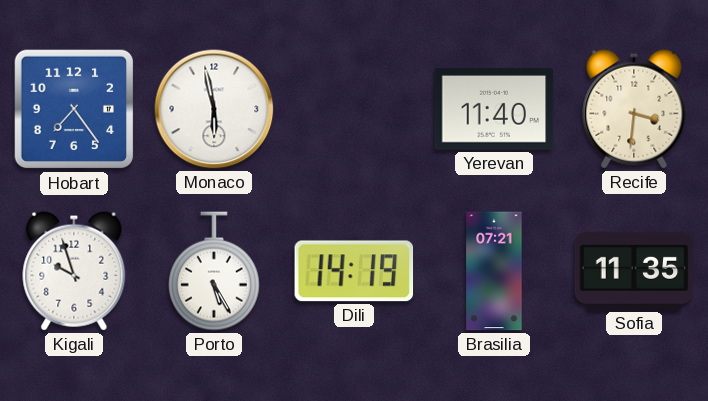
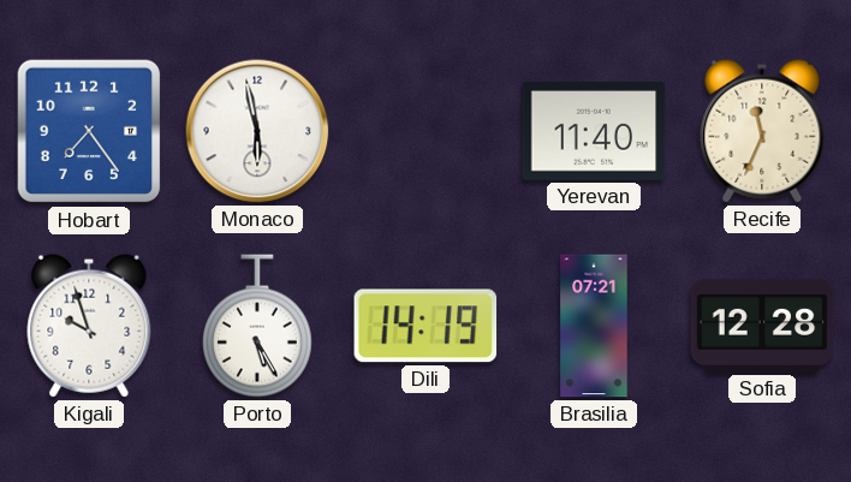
Recife: 3:31 -> 11:34
Sofia: 11:35 -> 12:28
